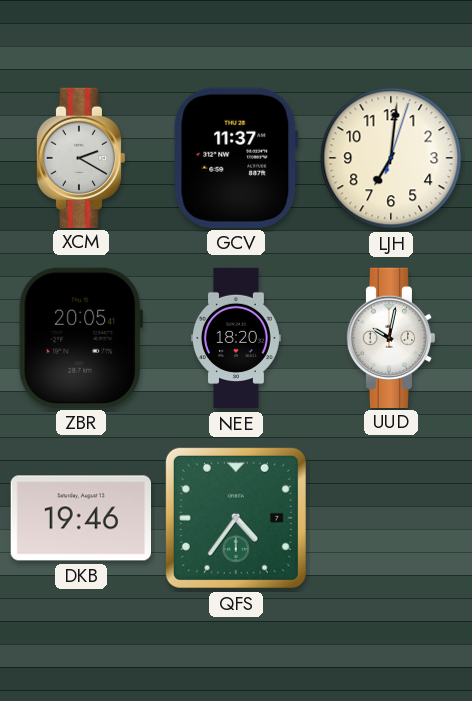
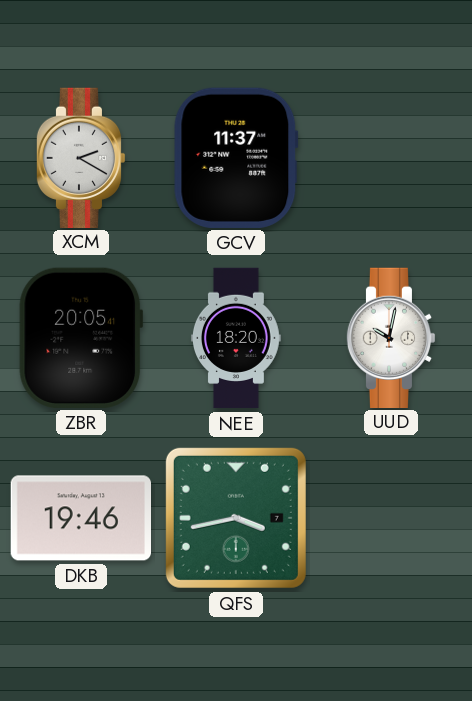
LJH: 7:01 -> none
QFS: 4:36 -> 3:43
